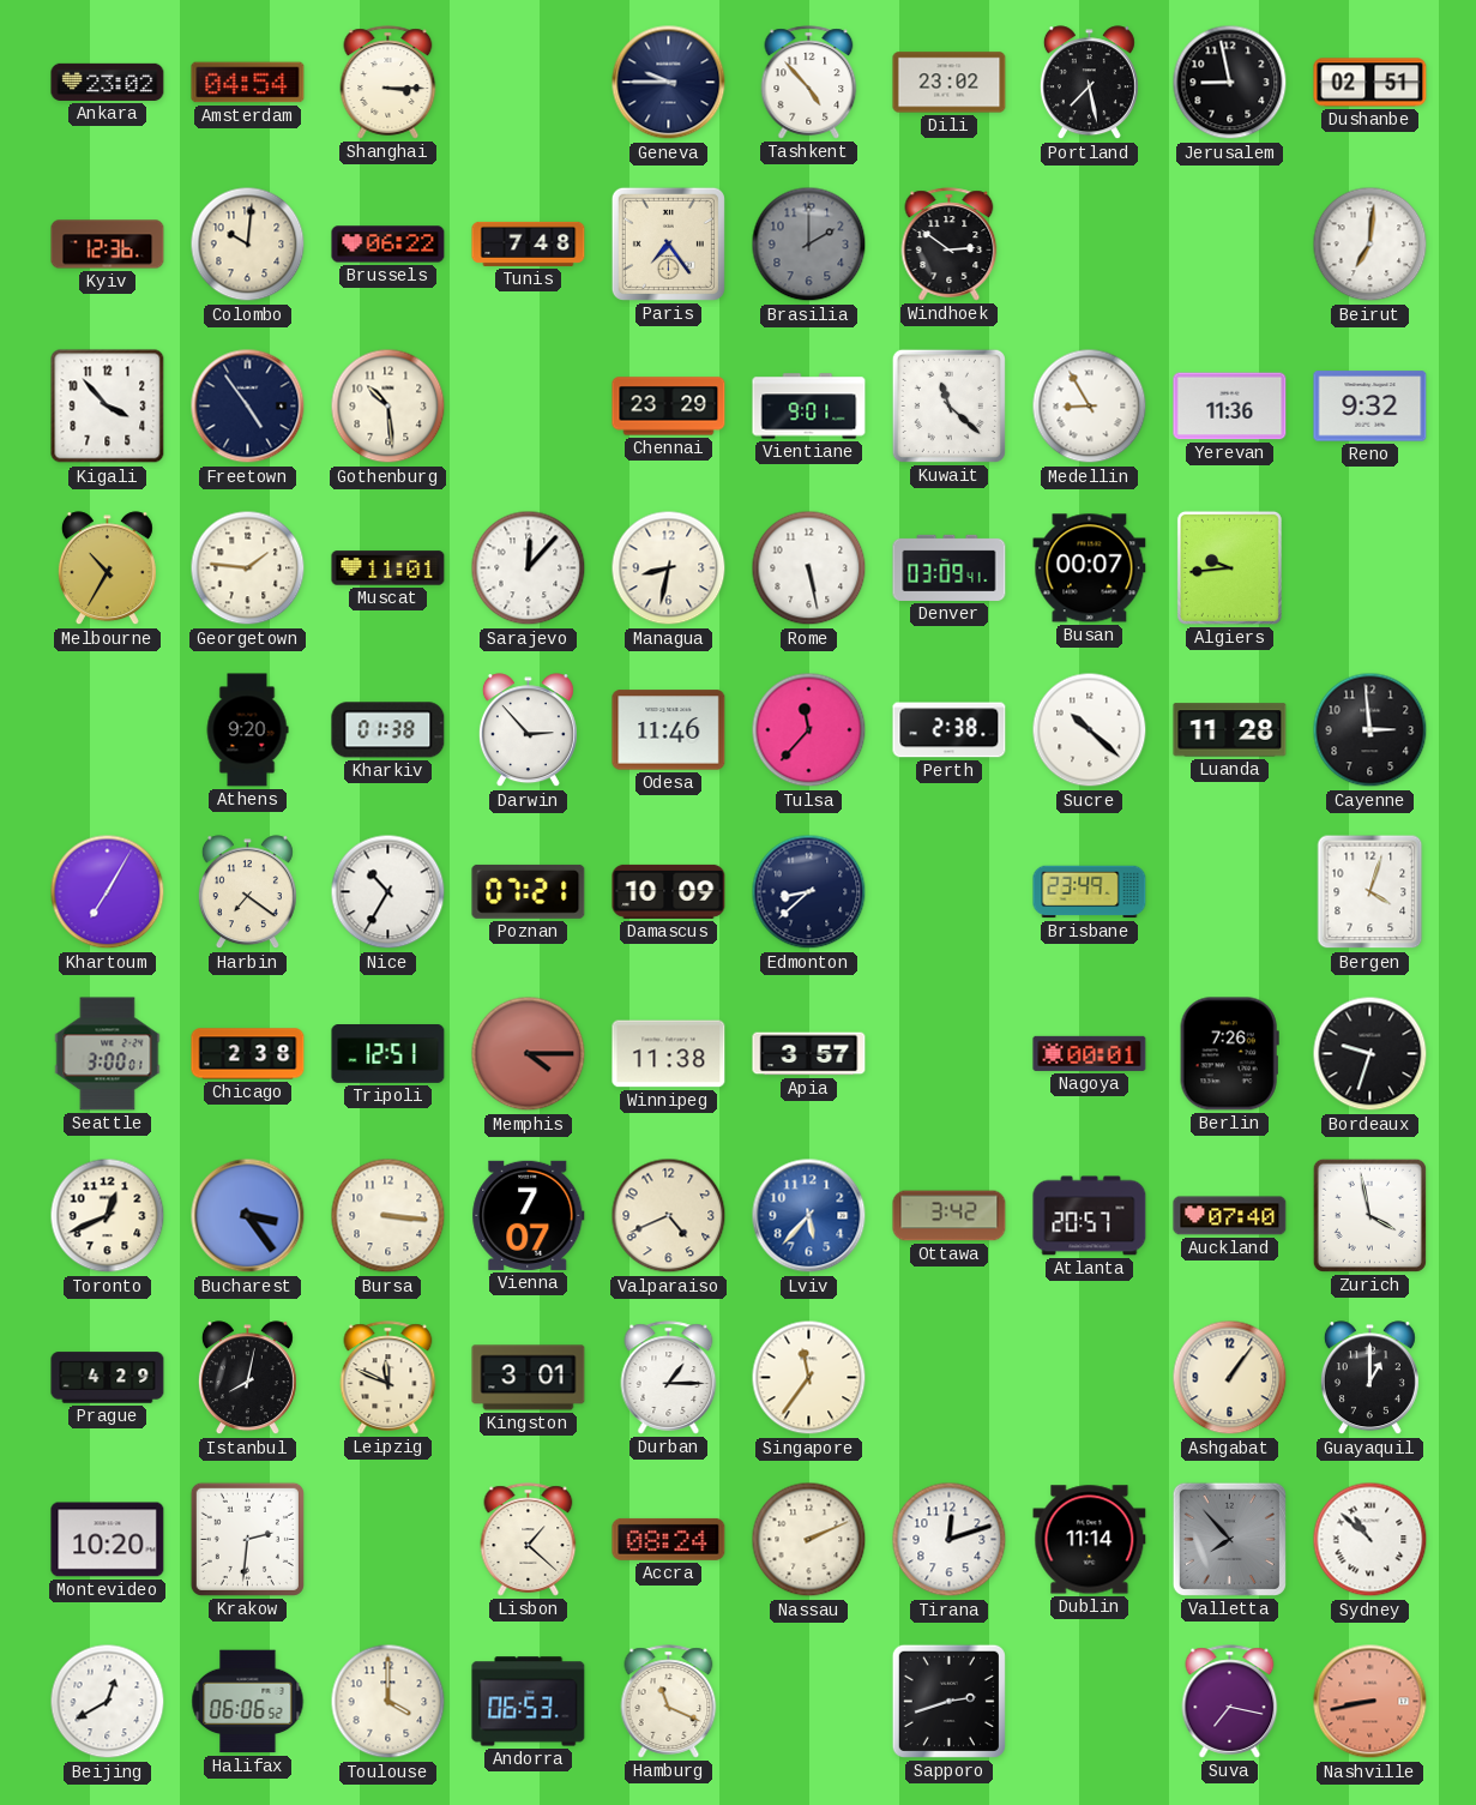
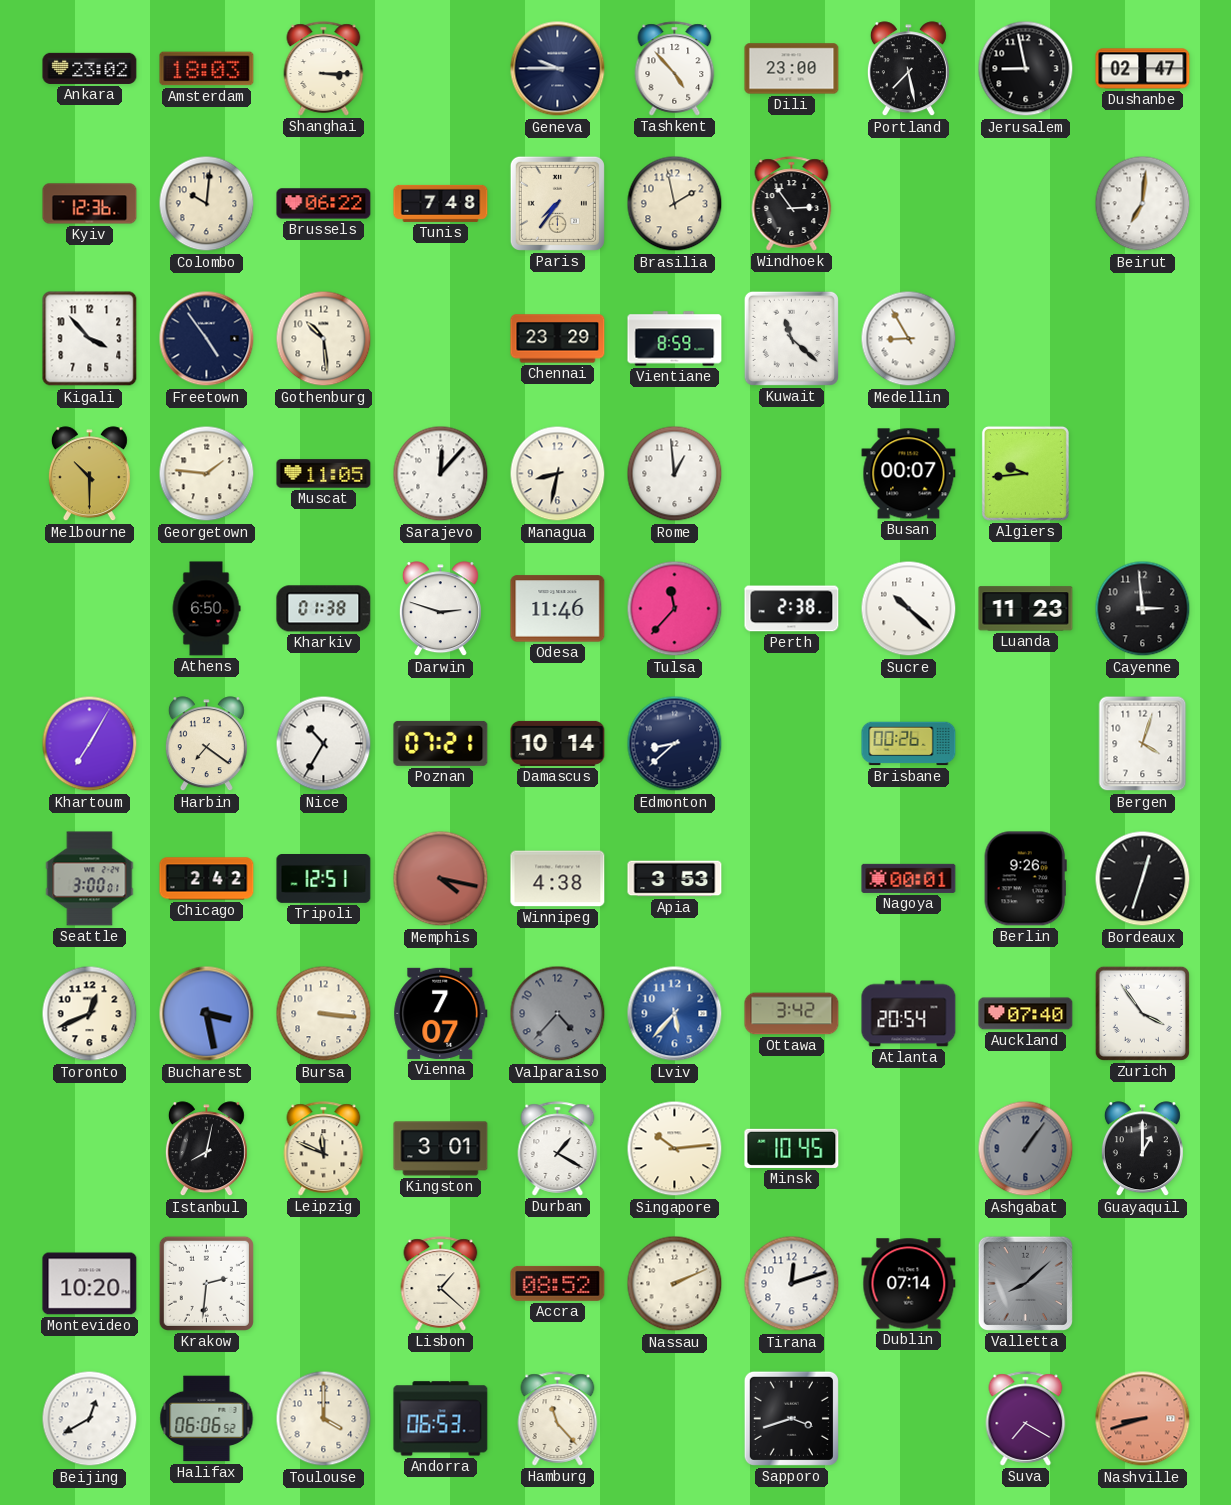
Amsterdam: 04:54 -> 18:03
Dili: 23:02 -> 23:00
Dushanbe: 02:51 -> 02:47
Paris: 7:24 -> 7:36
Brasilia: 2:00 -> 1:58
Brasilia dial: grey -> cream
Windhoek: 2:51 -> 2:54
Vientiane: 9:01 -> 8:59
Yerevan: 11:36 -> none
Reno: 9:32 -> none
Melbourne: 10:35 -> 10:30
Muscat: 11:01 -> 11:05
Rome: 5:28 -> 12:59
Denver: 03:09 -> none
Athens: 9:20 -> 6:50
Darwin: 2:53 -> 2:48
Luanda: 11:28 -> 11:23
Damascus: 10:09 -> 10:14
Brisbane: 23:49 -> 00:26
Chicago: 2:38 -> 2:42
Memphis: 4:15 -> 4:17
Winnipeg: 11:38 -> 4:38
Apia: 3:57 -> 3:53
Berlin: 7:26 -> 9:26
Bordeaux: 9:33 -> 12:33
Bucharest: 3:24 -> 3:28
Valparaiso: 4:41 -> 4:37
Valparaiso dial: cream -> grey
Atlanta: 20:57 -> 20:54
Zurich: 3:58 -> 3:54
Prague: 4:29 -> none
Durban: 1:15 -> 1:20
Singapore: 11:36 -> 10:14
Minsk: none -> 10:45
Ashgabat dial: cream -> grey
Accra: 08:24 -> 08:52
Dublin: 11:14 -> 07:14
Valletta: 7:53 -> 8:08
Sydney: 10:52 -> none
Hamburg: 11:19 -> 11:23
Sapporo: 2:42 -> 3:42
Suva: 7:17 -> 7:20
Nashville: 8:43 -> 8:42
